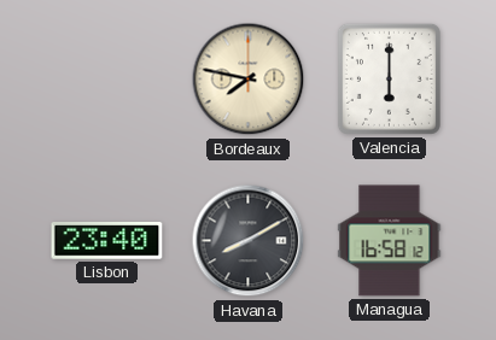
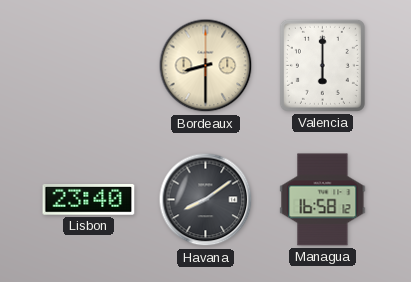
Bordeaux: 7:47 -> 8:30
Havana: 8:10 -> 8:09
